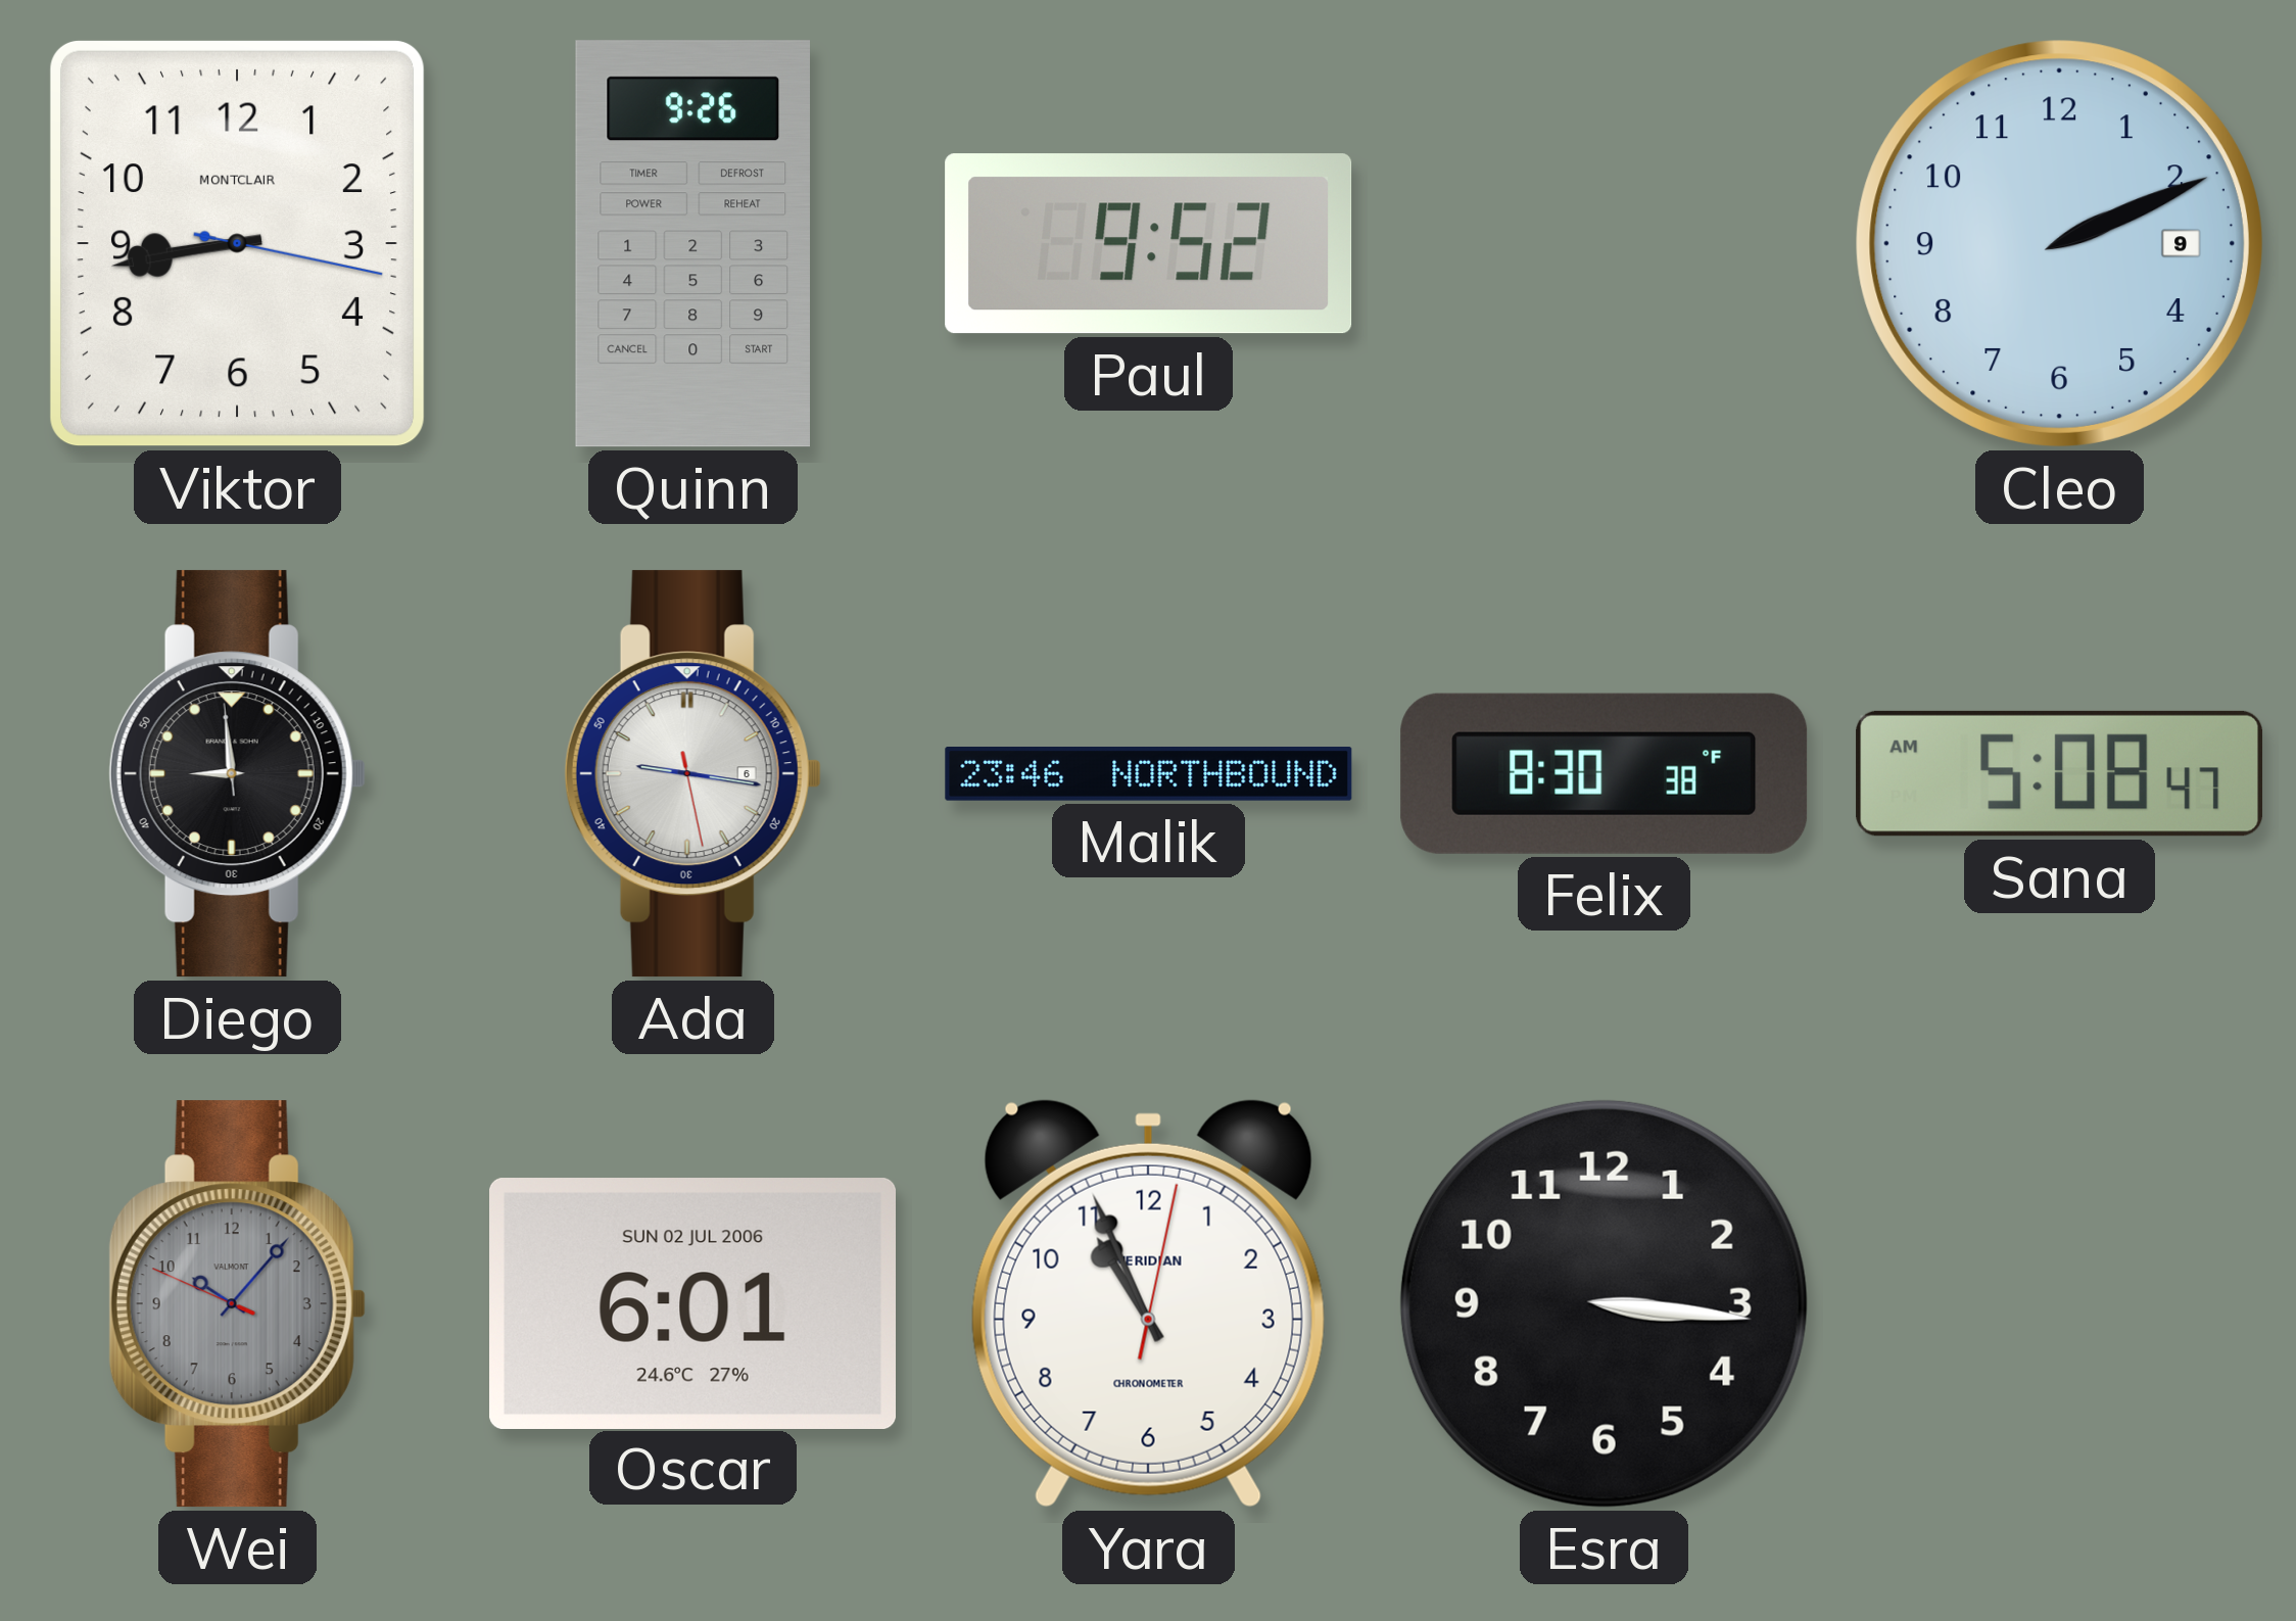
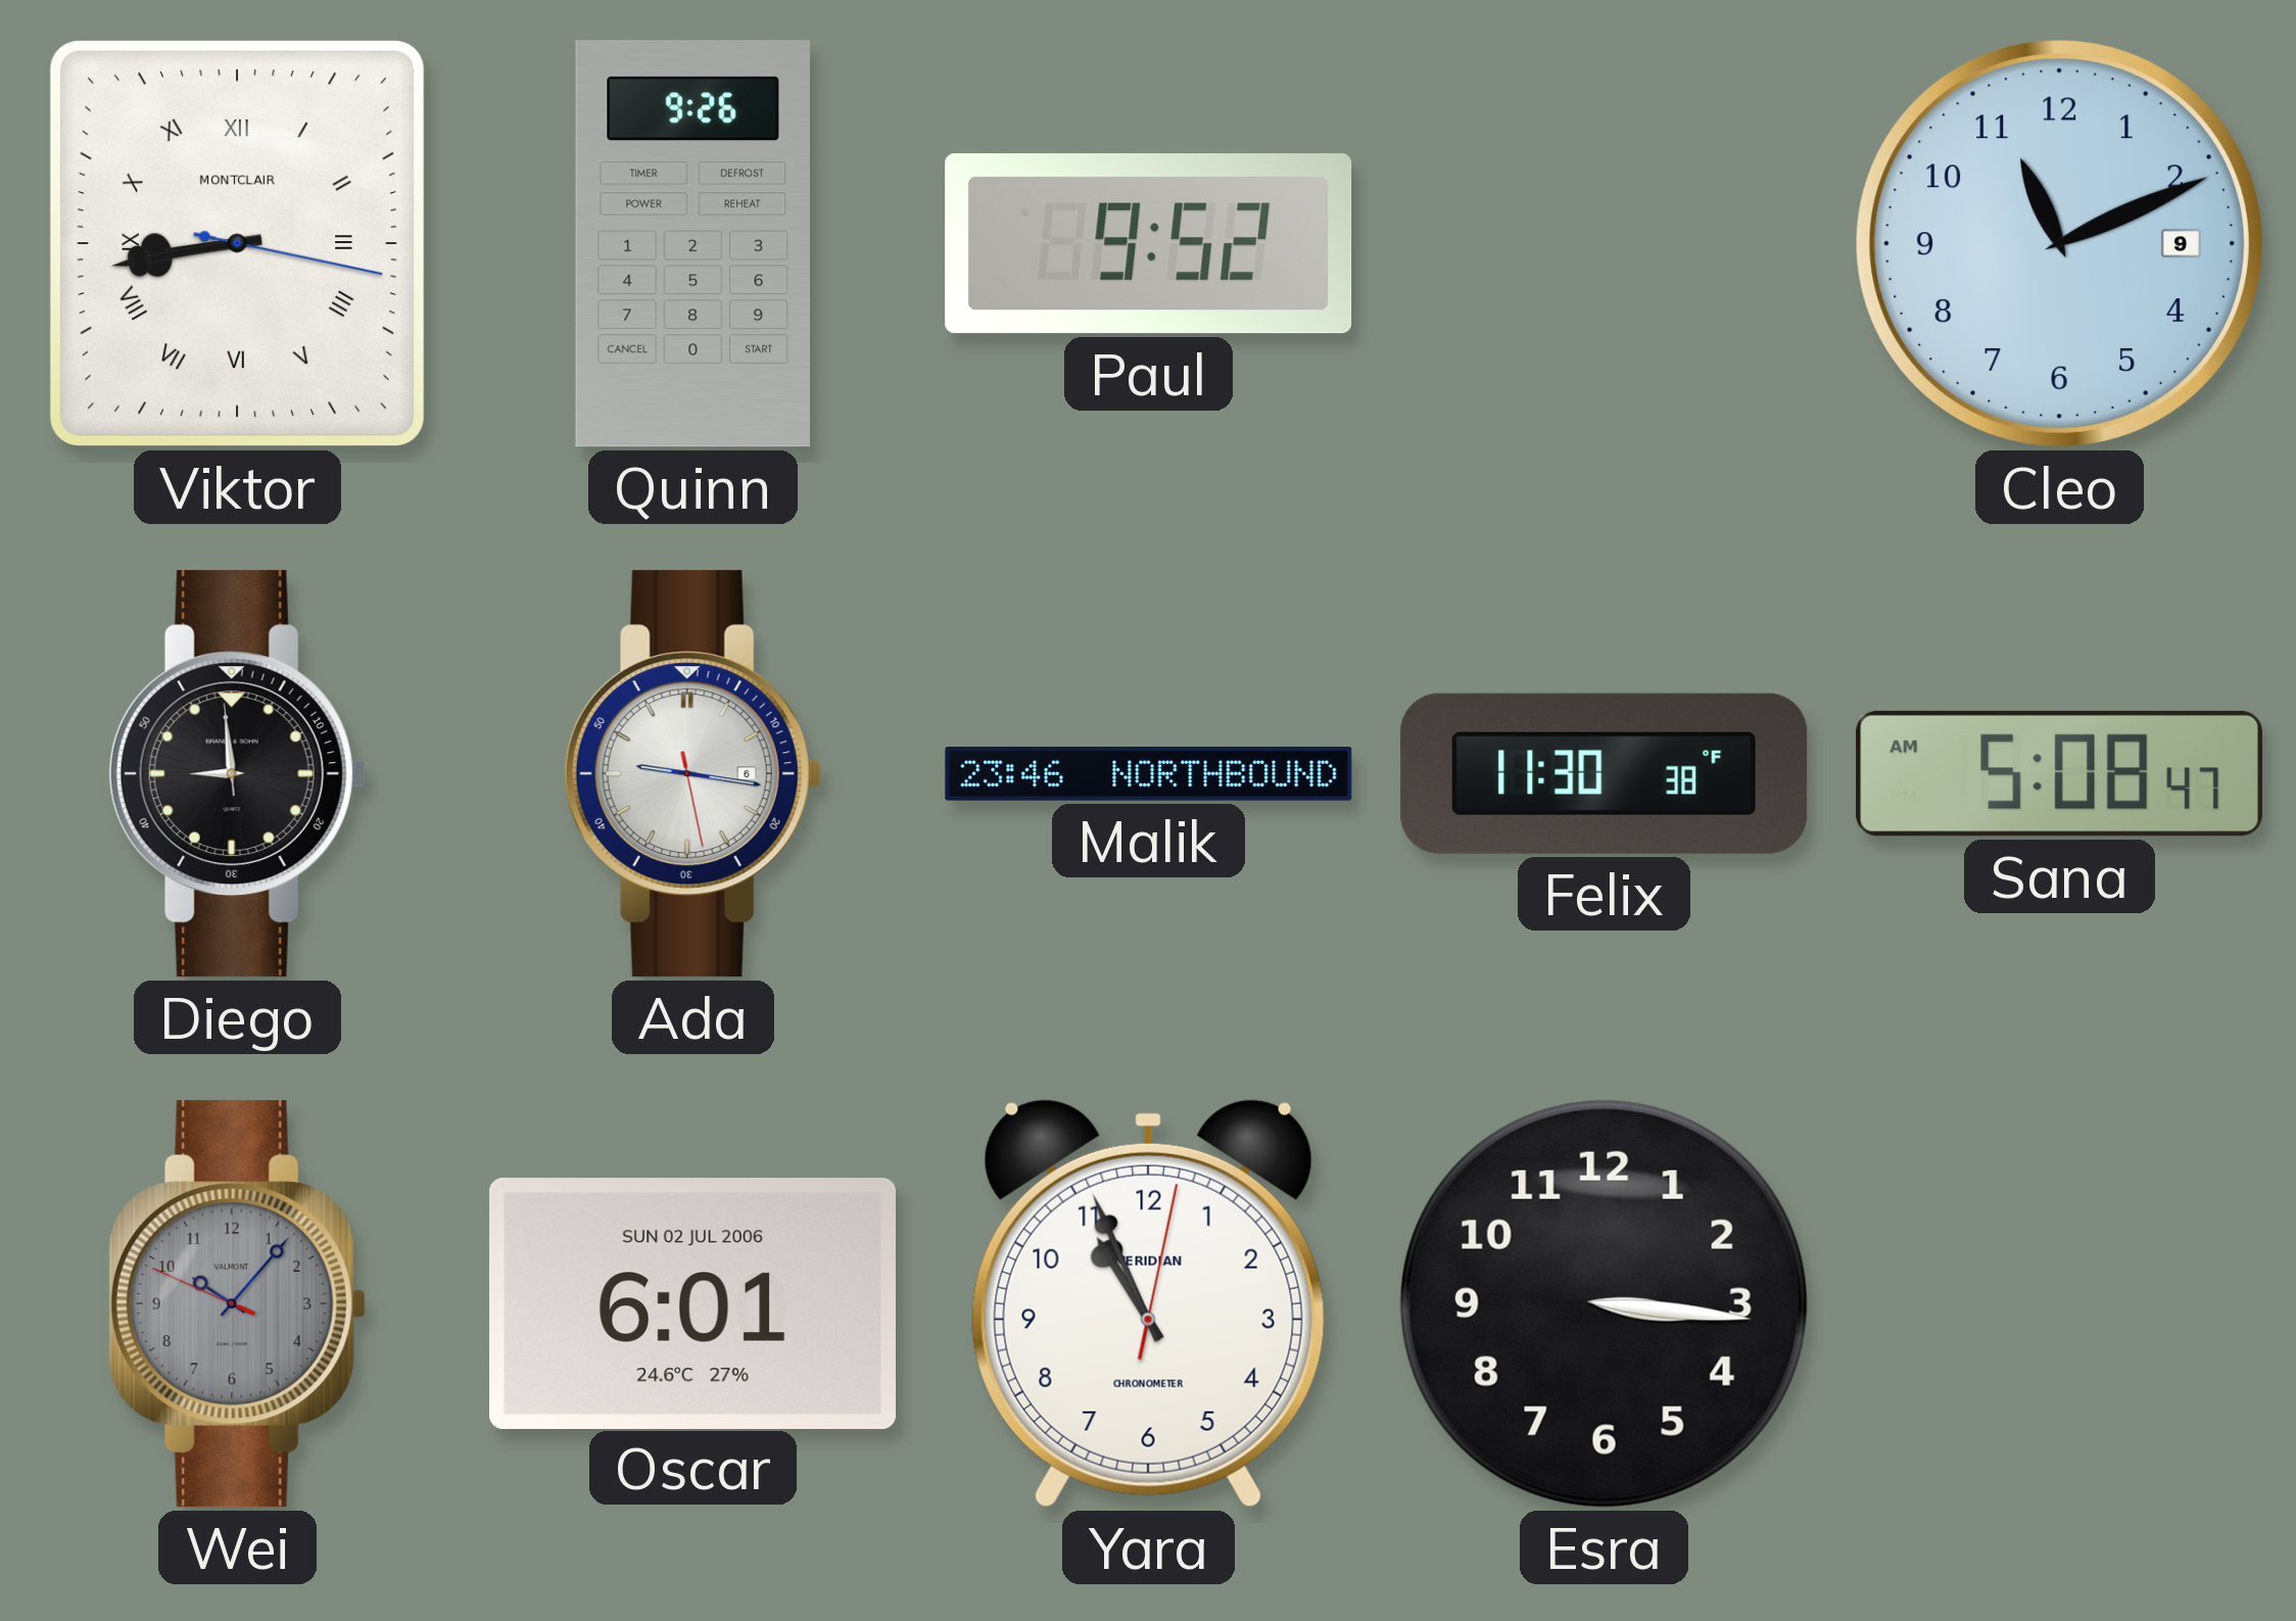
Viktor numerals: Arabic -> Roman
Cleo: 2:11 -> 11:11
Felix: 8:30 -> 11:30
